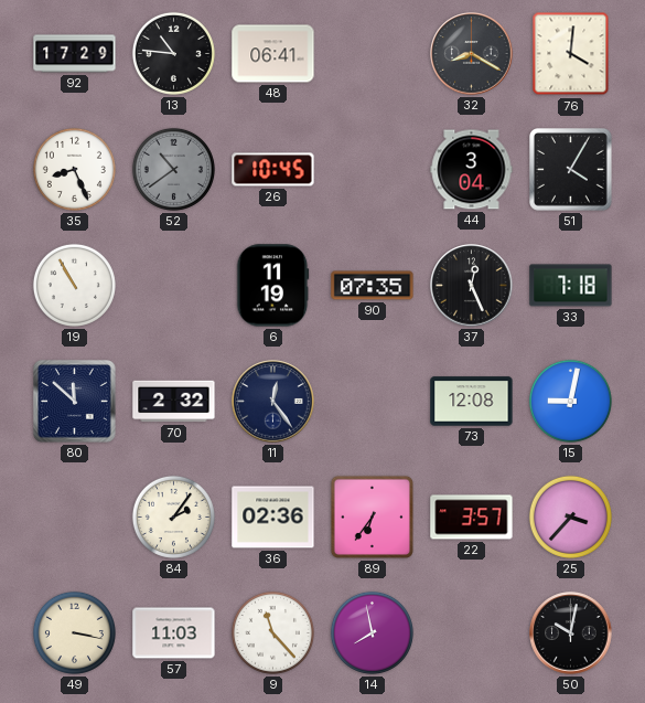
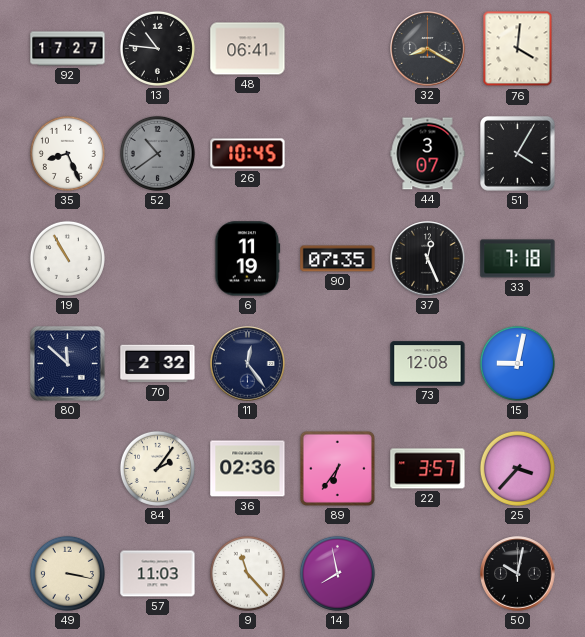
92: 17:29 -> 17:27
44: 3:04 -> 3:07
